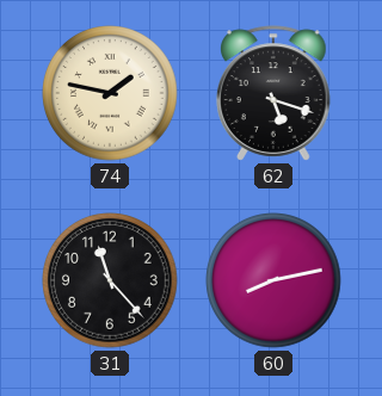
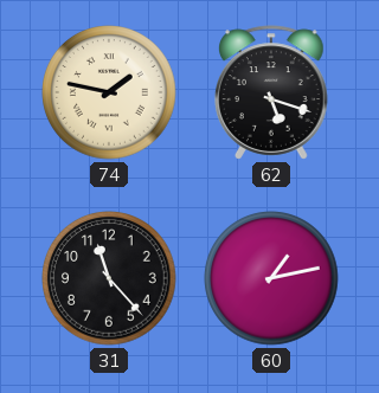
60: 8:13 -> 1:13
